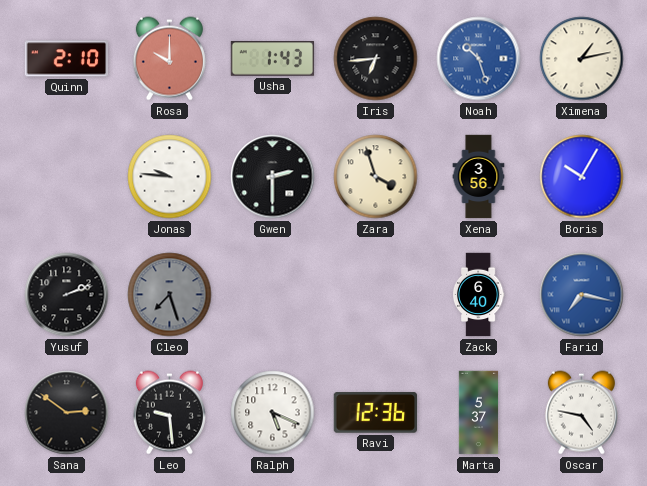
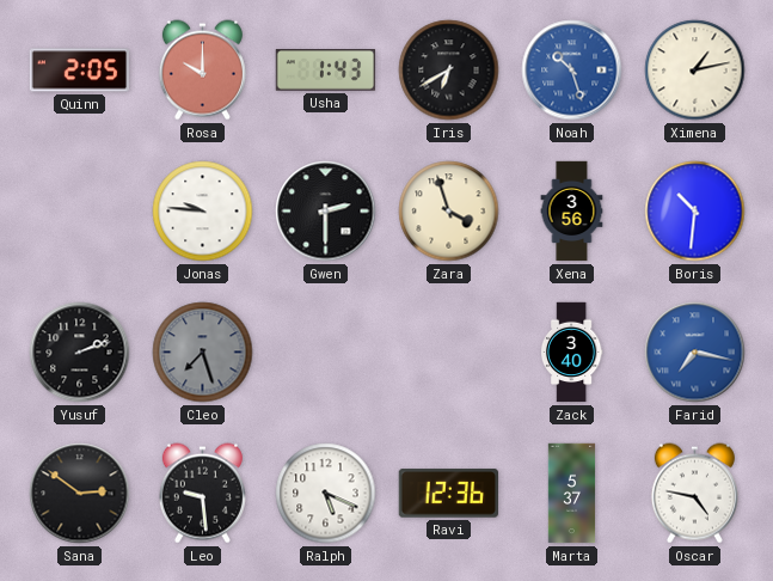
Quinn: 2:10 -> 2:05
Iris: 6:44 -> 6:40
Boris: 10:05 -> 10:31
Zack: 6:40 -> 3:40
